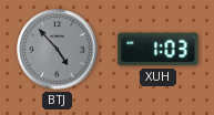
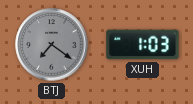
BTJ: 4:53 -> 7:21
